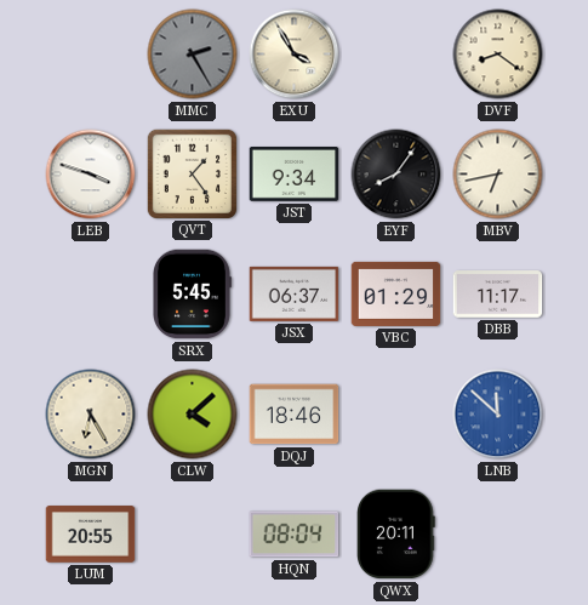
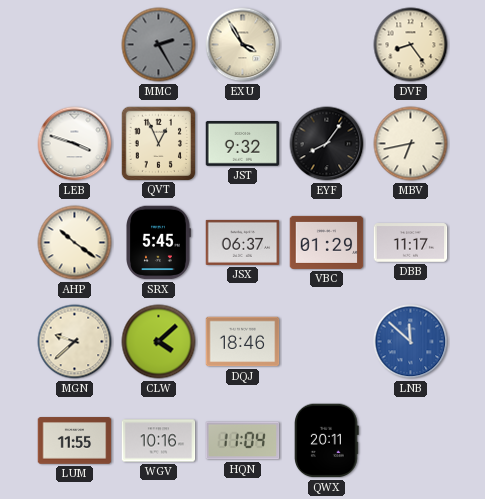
DVF: 8:21 -> 8:24
QVT: 1:24 -> 12:56
JST: 9:34 -> 9:32
AHP: none -> 10:21
MGN: 6:25 -> 9:38
LUM: 20:55 -> 11:55
WGV: none -> 10:16
HQN: 08:04 -> 11:04
